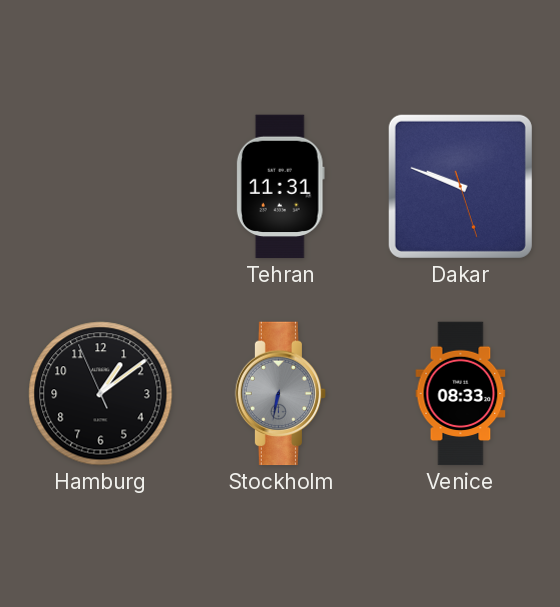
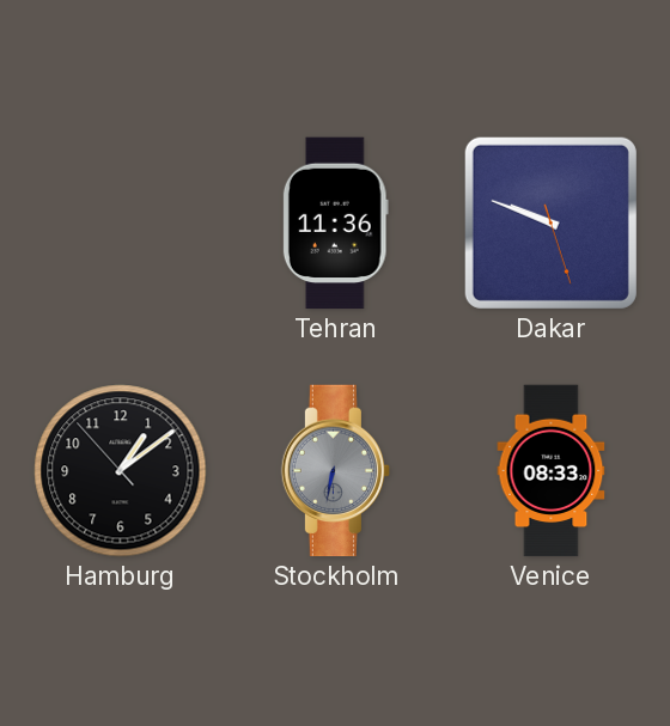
Tehran: 11:31 -> 11:36
Hamburg: 1:08:56 -> 1:08:53
